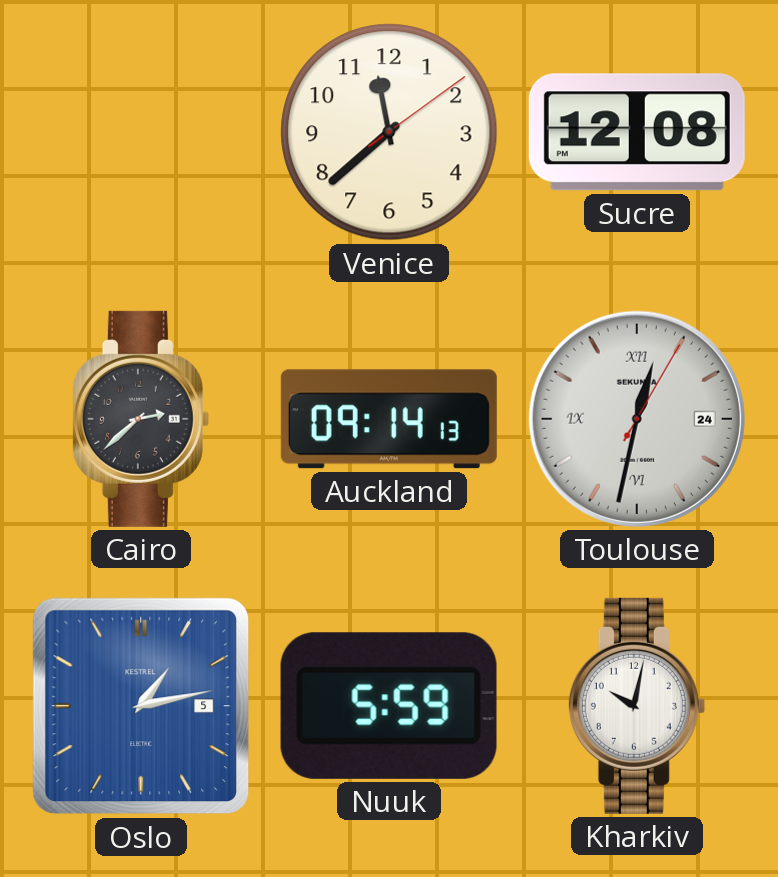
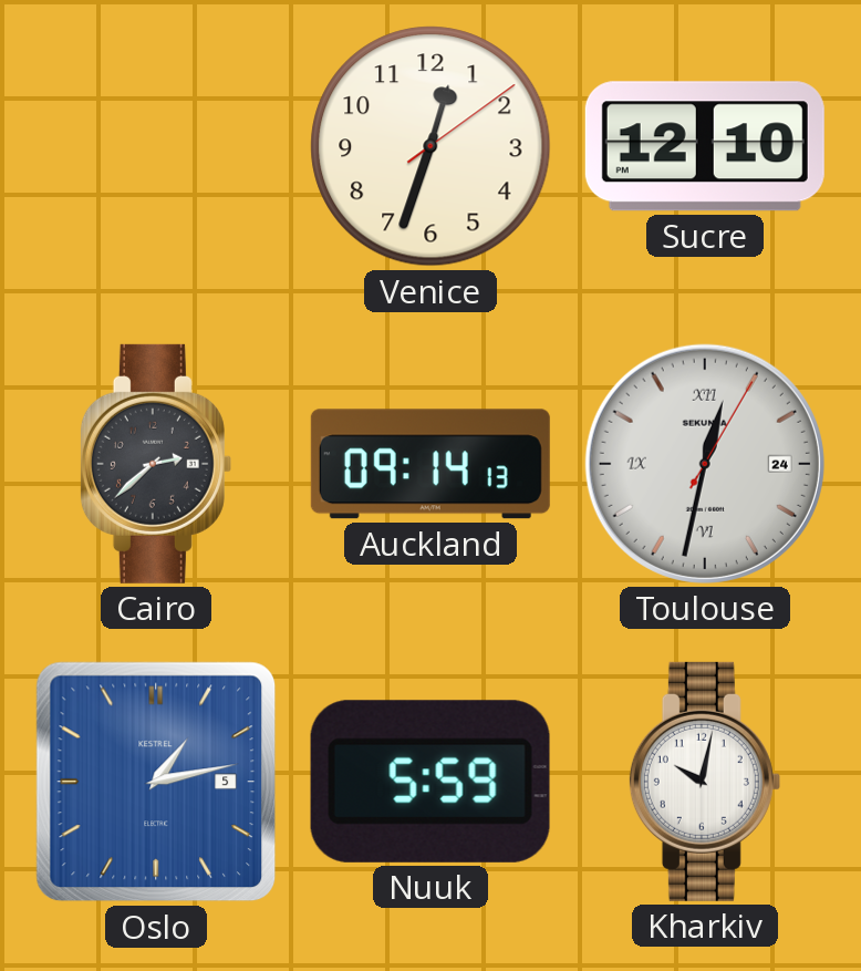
Venice: 11:38 -> 12:33
Sucre: 12:08 -> 12:10
